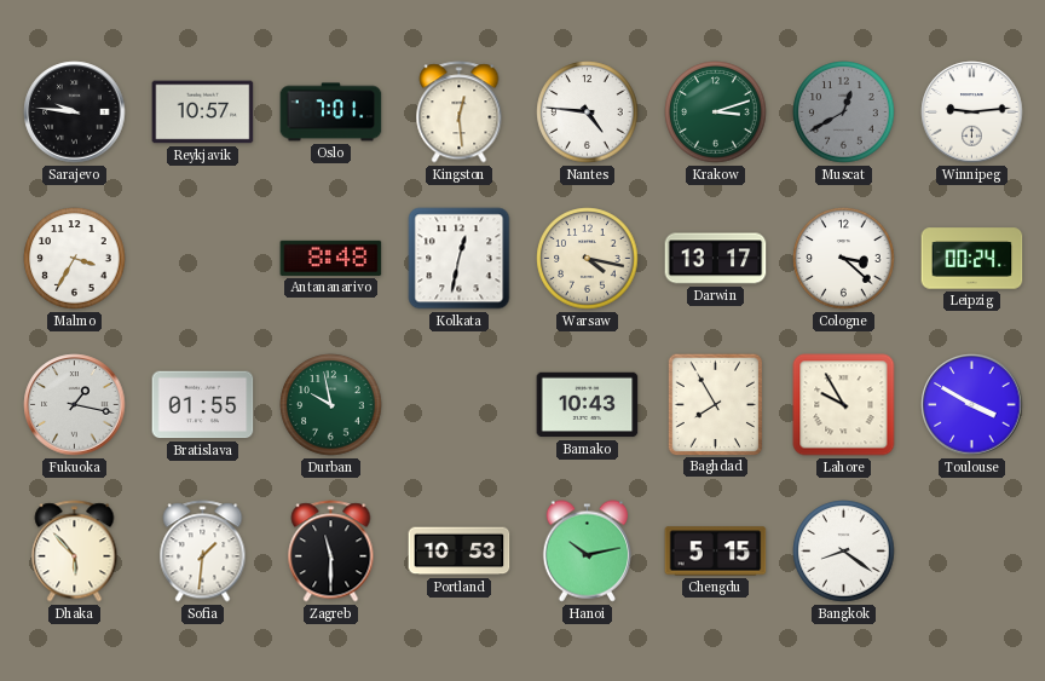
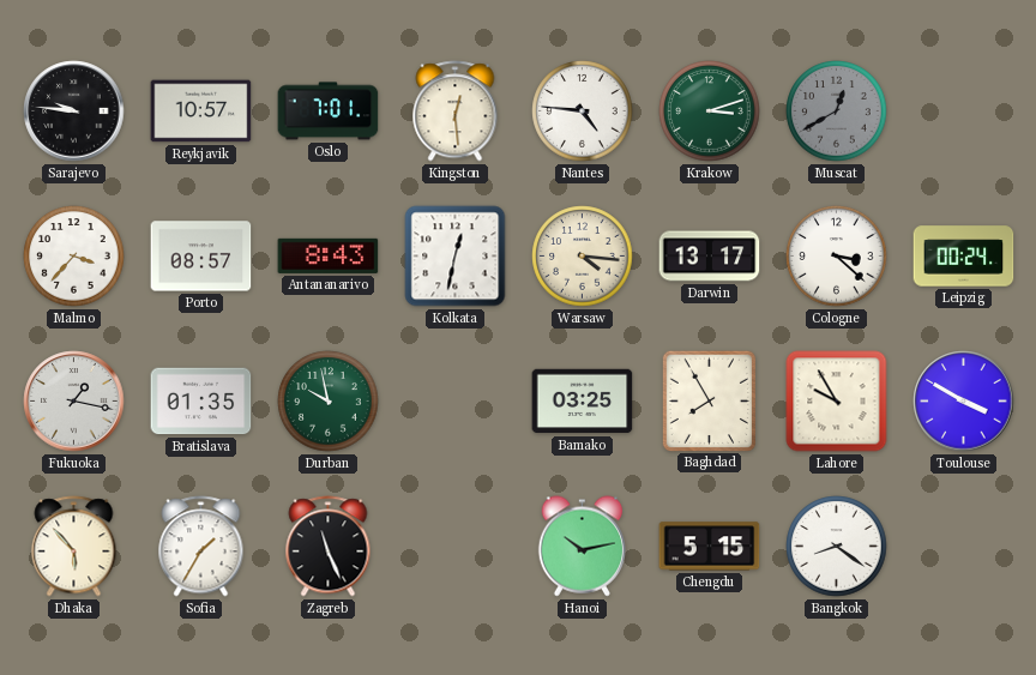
Winnipeg: 9:14 -> none
Malmo: 3:35 -> 3:37
Porto: none -> 08:57
Antananarivo: 8:48 -> 8:43
Warsaw: 4:17 -> 4:16
Bratislava: 01:55 -> 01:35
Bamako: 10:43 -> 03:25
Sofia: 1:31 -> 1:35
Zagreb: 11:30 -> 11:26
Portland: 10:53 -> none
